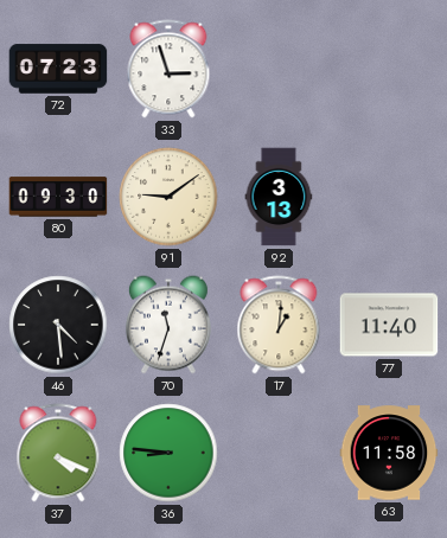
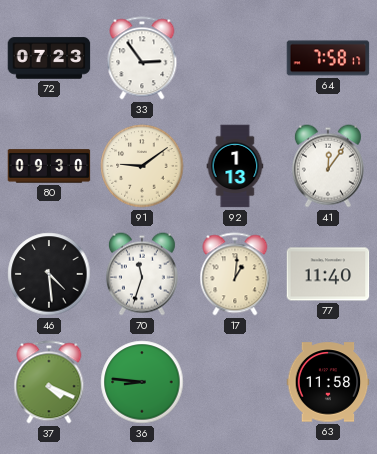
33: 2:57 -> 2:54
64: none -> 7:58
92: 3:13 -> 1:13
41: none -> 12:06
